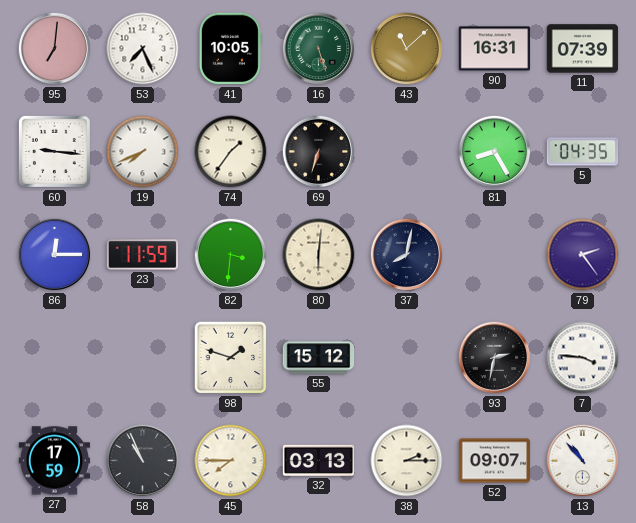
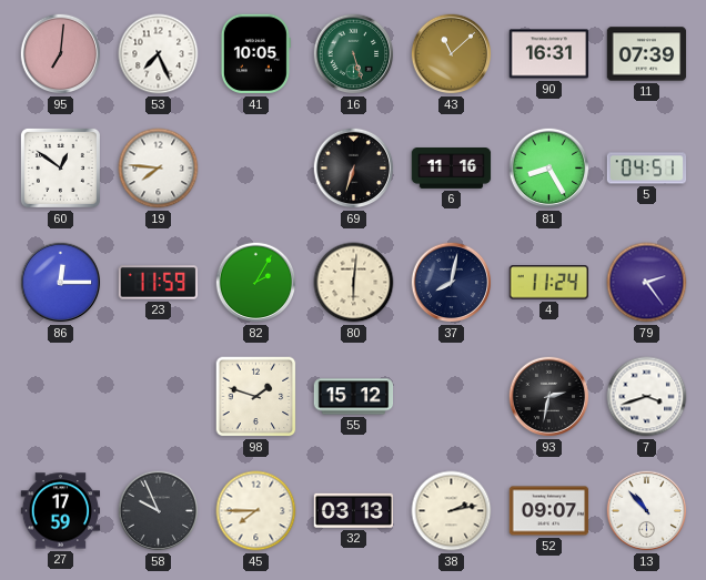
60: 9:16 -> 12:51
19: 7:41 -> 7:46
74: 1:36 -> none
6: none -> 11:16
5: 04:35 -> 04:51
82: 3:31 -> 2:05
4: none -> 11:24
7: 3:46 -> 3:42
58: 10:56 -> 9:56
38: 2:15 -> 2:13
